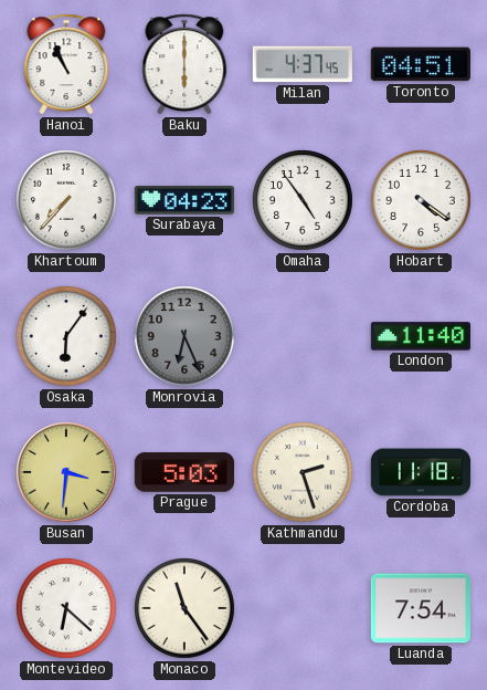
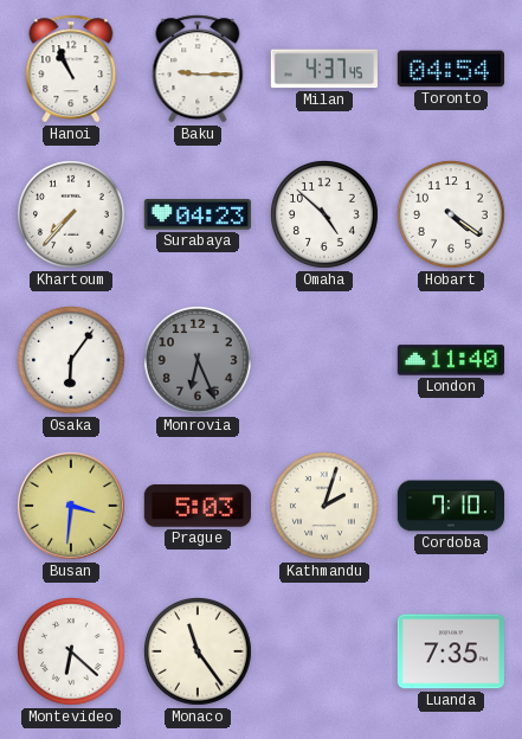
Baku: 6:00 -> 9:15
Toronto: 04:51 -> 04:54
Omaha: 4:54 -> 4:52
Kathmandu: 2:27 -> 2:03
Cordoba: 11:18 -> 7:10
Luanda: 7:54 -> 7:35
